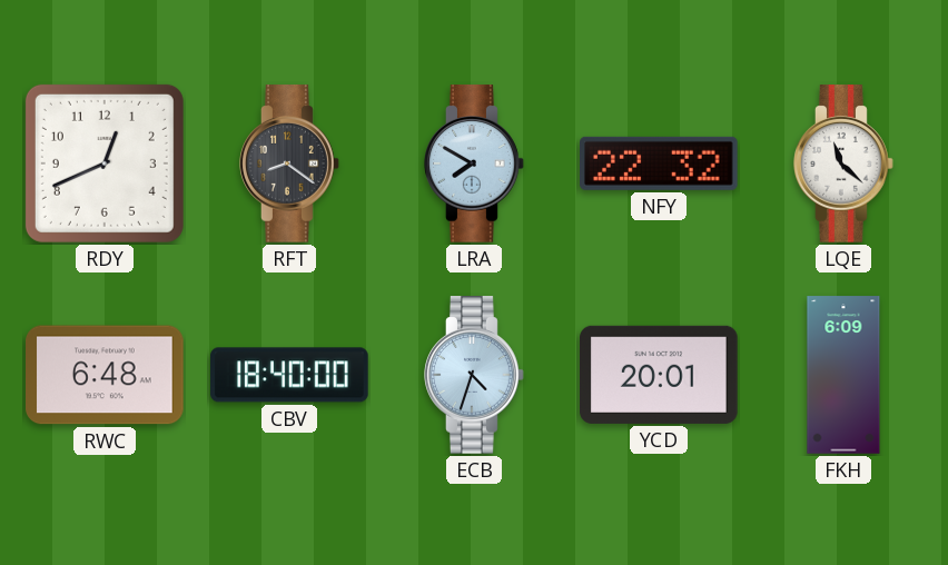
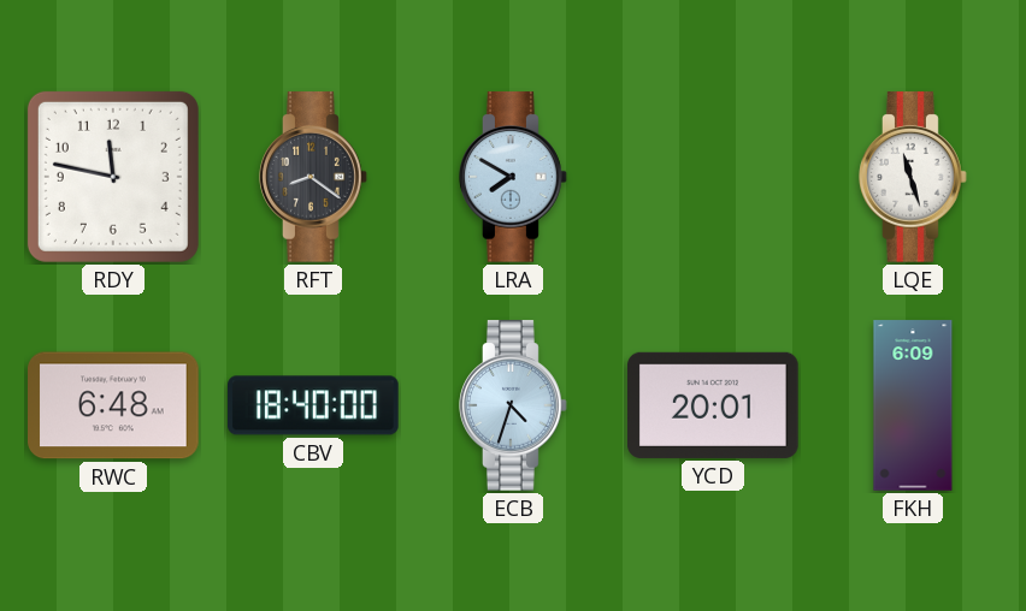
RDY: 12:41 -> 11:47
NFY: 22:32 -> none
LQE: 11:22 -> 11:27
